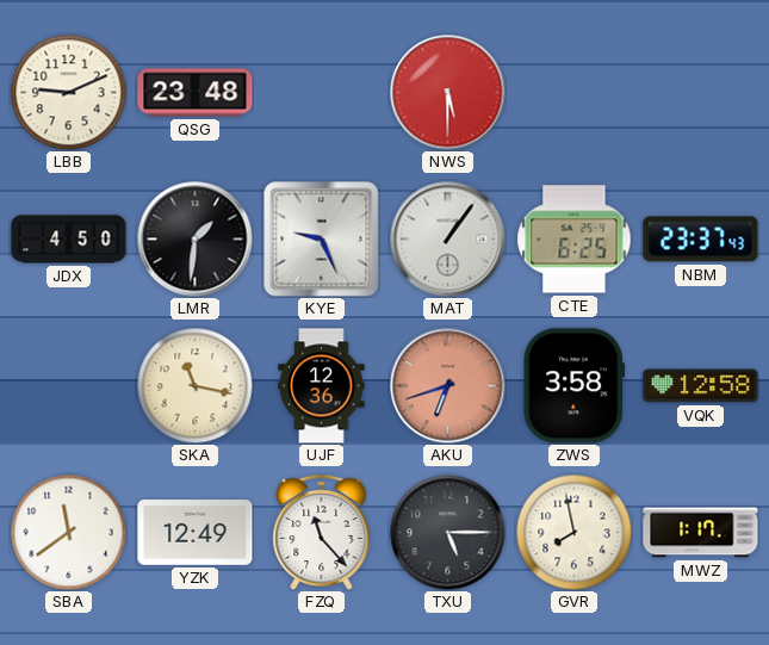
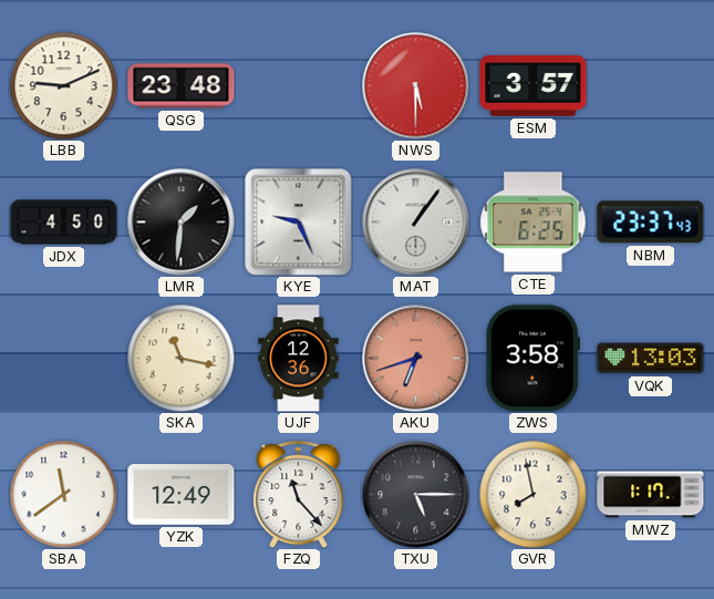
ESM: none -> 3:57
VQK: 12:58 -> 13:03
